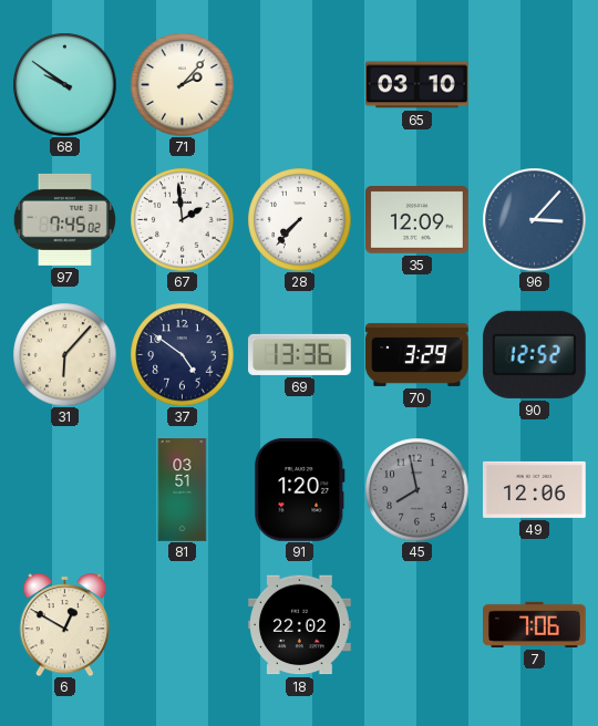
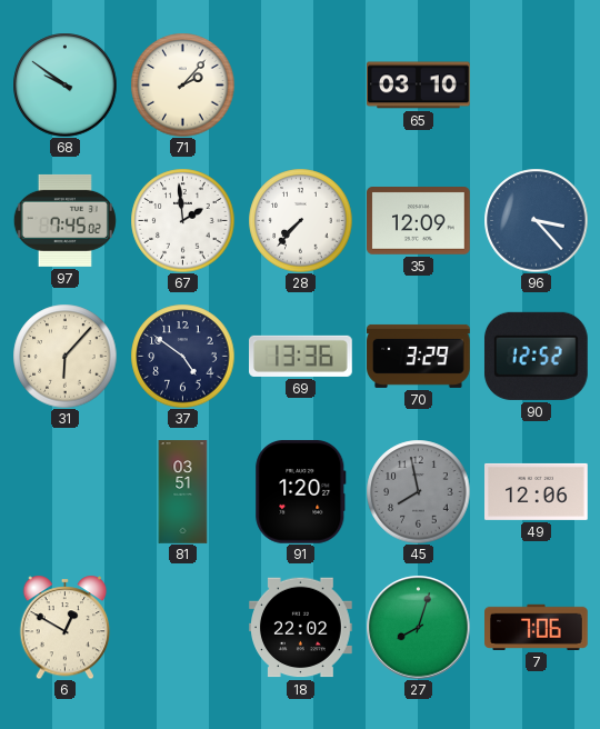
96: 3:07 -> 3:23
27: none -> 8:03
